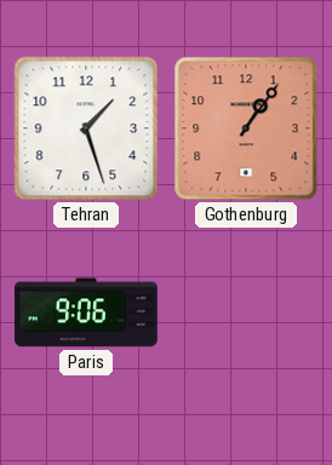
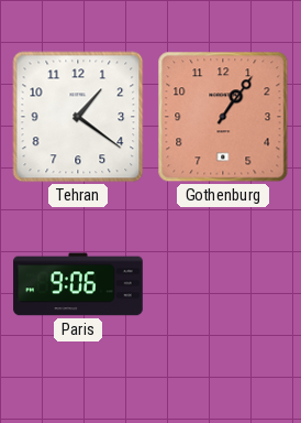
Tehran: 1:27 -> 1:21
